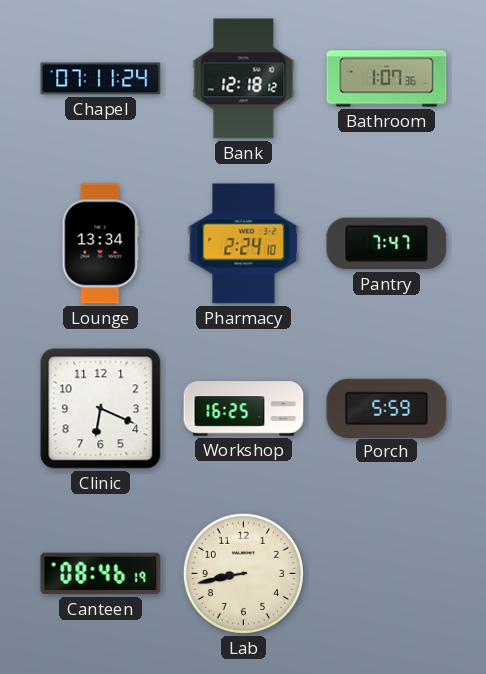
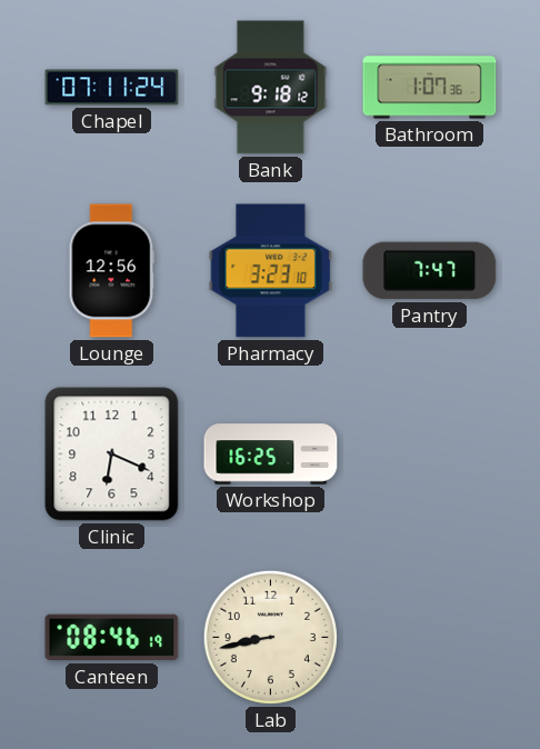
Bank: 12:18 -> 9:18
Lounge: 13:34 -> 12:56
Pharmacy: 2:24 -> 3:23
Porch: 5:59 -> none
